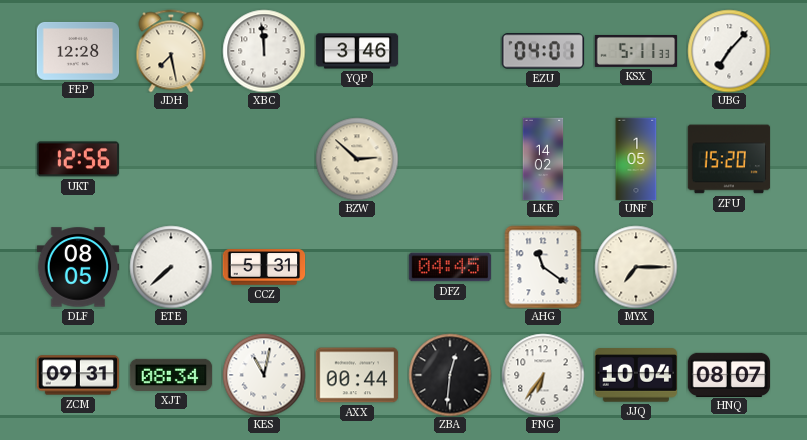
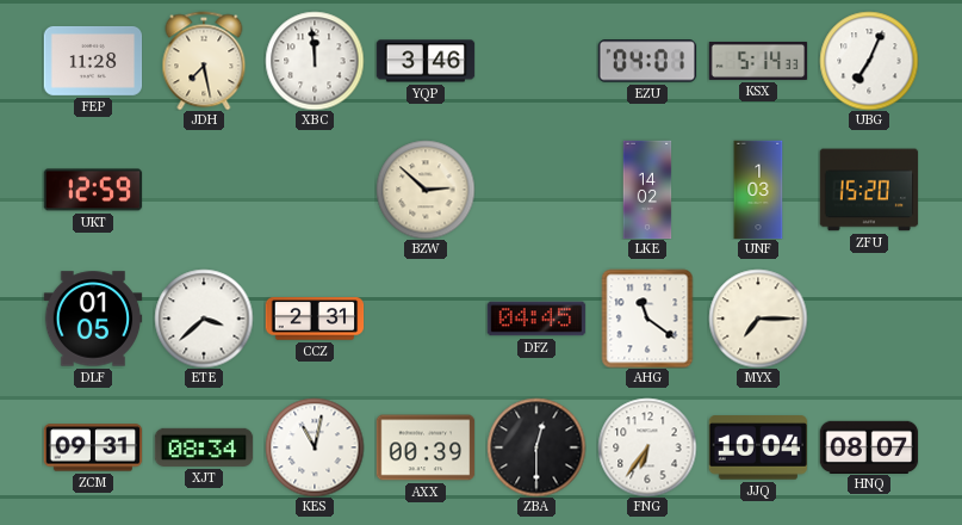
FEP: 12:28 -> 11:28
KSX: 5:11 -> 5:14
UBG: 7:07 -> 7:04
UKT: 12:56 -> 12:59
UNF: 1:05 -> 1:03
DLF: 08:05 -> 01:05
ETE: 7:38 -> 3:38
CCZ: 5:31 -> 2:31
AXX: 00:44 -> 00:39
ZBA: 12:31 -> 12:30
